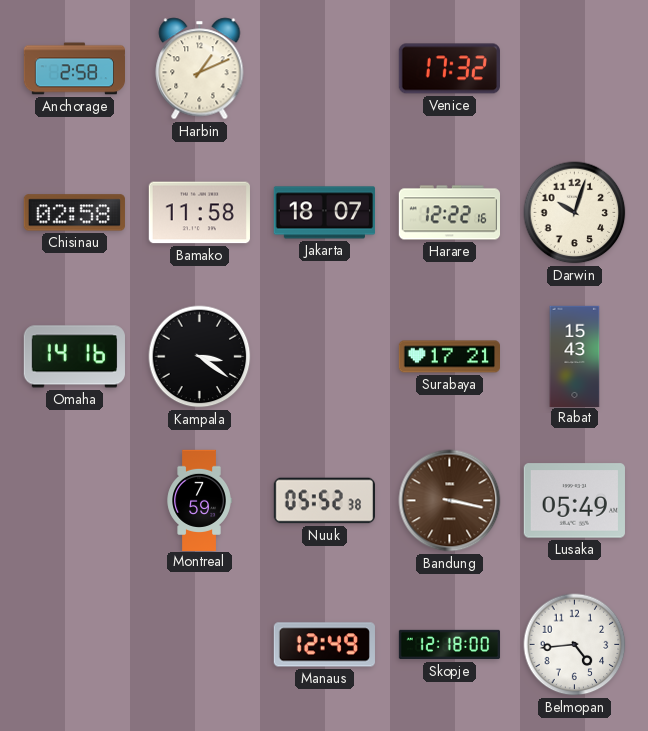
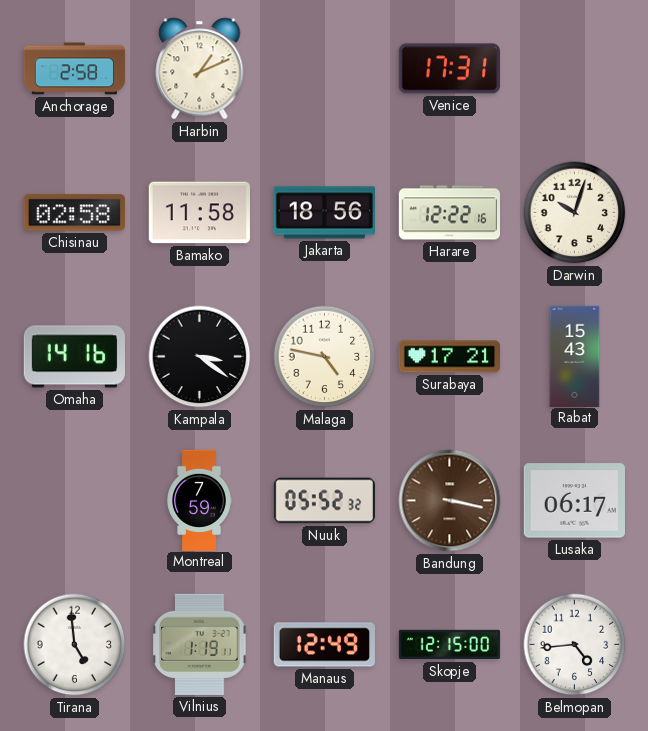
Venice: 17:32 -> 17:31
Jakarta: 18:07 -> 18:56
Malaga: none -> 4:47
Nuuk: 05:52:38 -> 05:52:32
Lusaka: 05:49 -> 06:17
Tirana: none -> 4:59
Vilnius: none -> 1:19
Skopje: 12:18 -> 12:15
